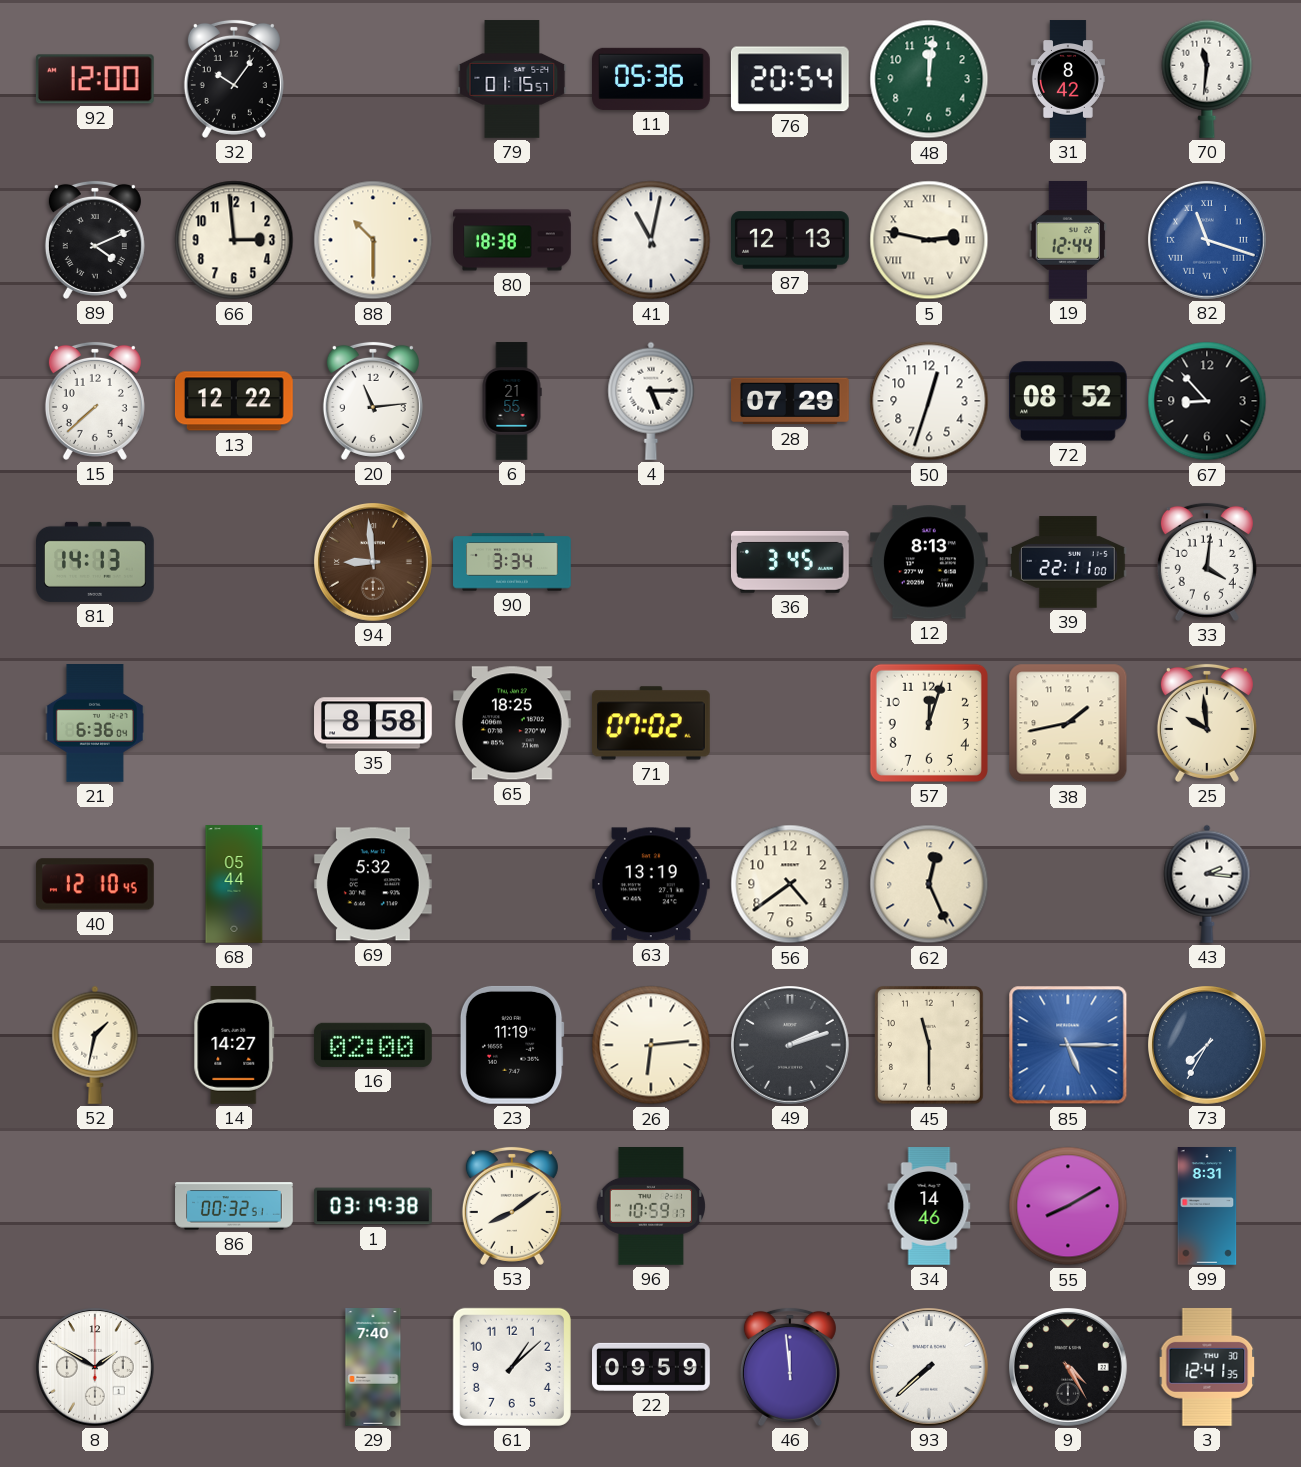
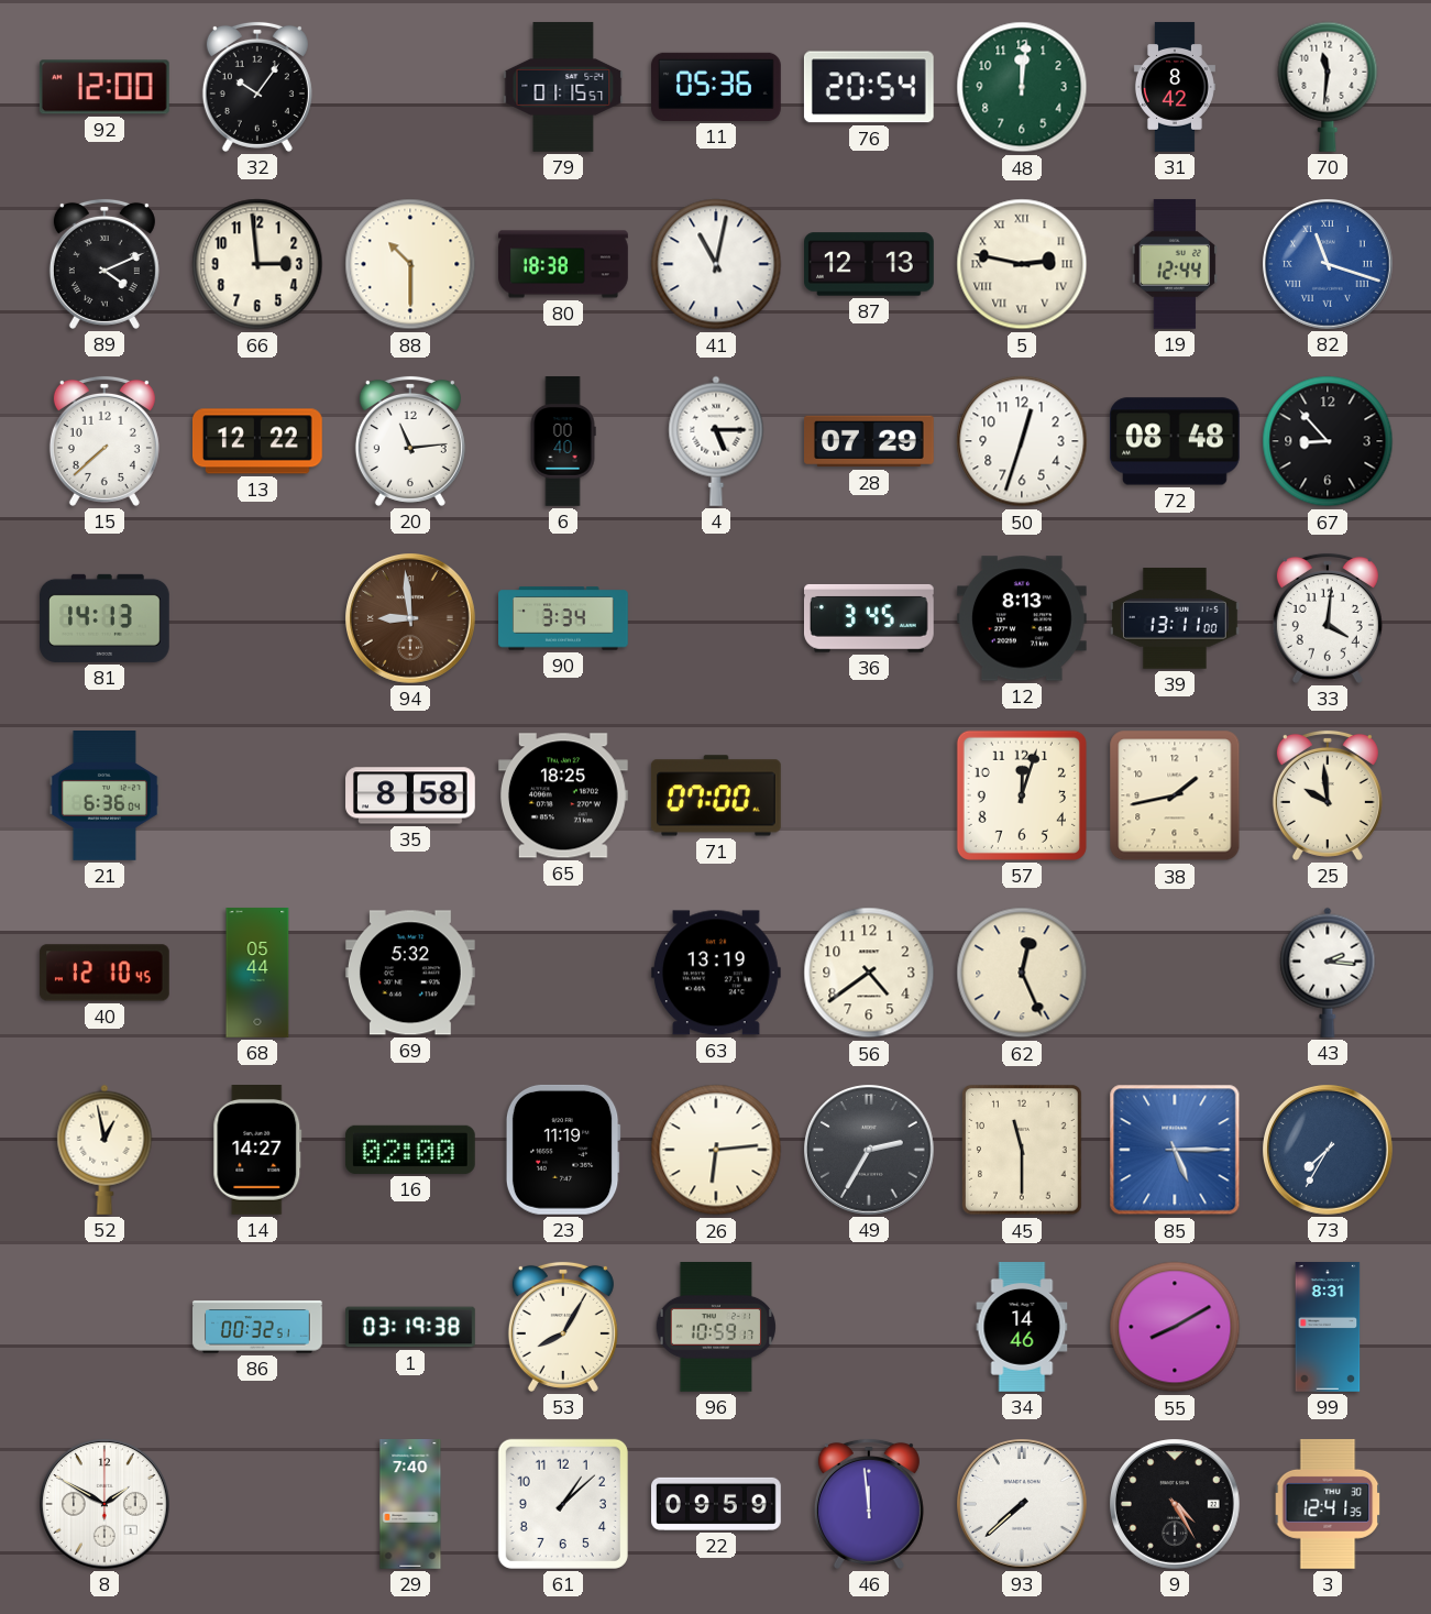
6: 21:55 -> 00:40
72: 08:52 -> 08:48
39: 22:11 -> 13:11
71: 07:02 -> 07:00
52: 1:32 -> 12:58
49: 2:12 -> 2:35
53: 8:09 -> 8:05
